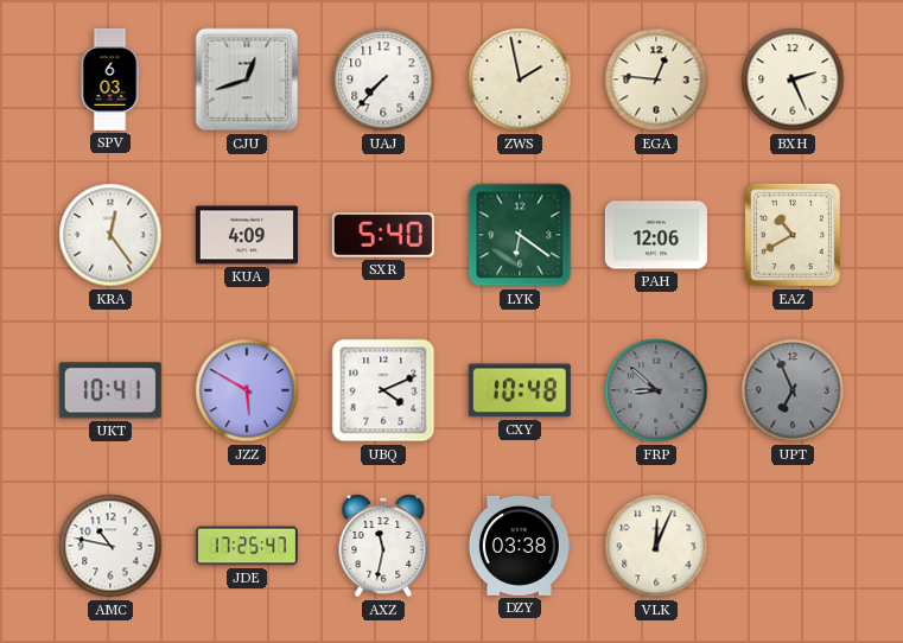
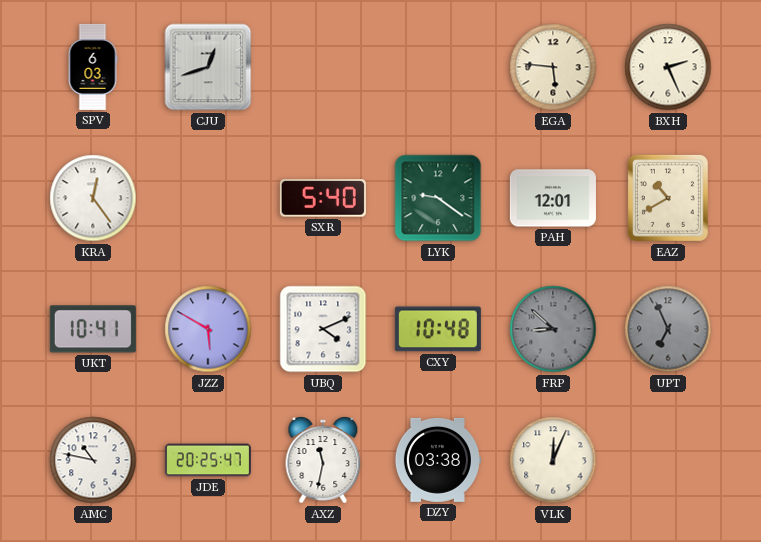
UAJ: 7:37 -> none
ZWS: 1:58 -> none
EGA: 12:46 -> 5:46
KUA: 4:09 -> none
LYK: 6:21 -> 9:21
PAH: 12:06 -> 12:01
JDE: 17:25 -> 20:25
